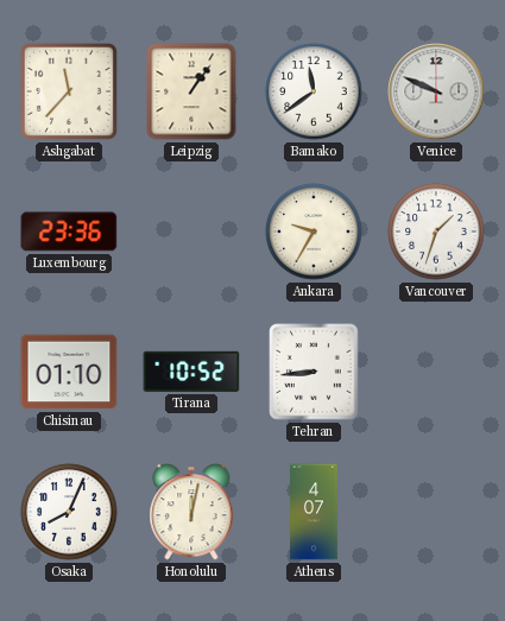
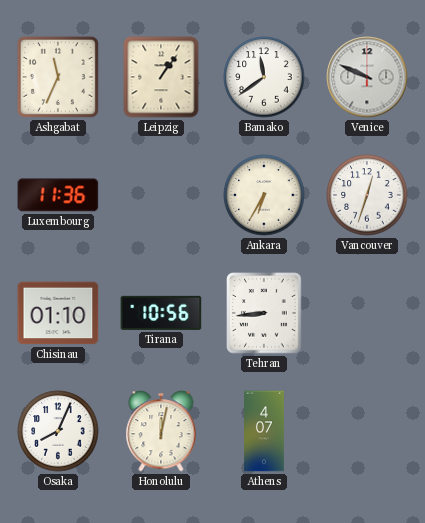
Ashgabat: 11:37 -> 11:34
Luxembourg: 23:36 -> 11:36
Ankara: 9:35 -> 6:35
Vancouver: 1:33 -> 12:33
Tirana: 10:52 -> 10:56
